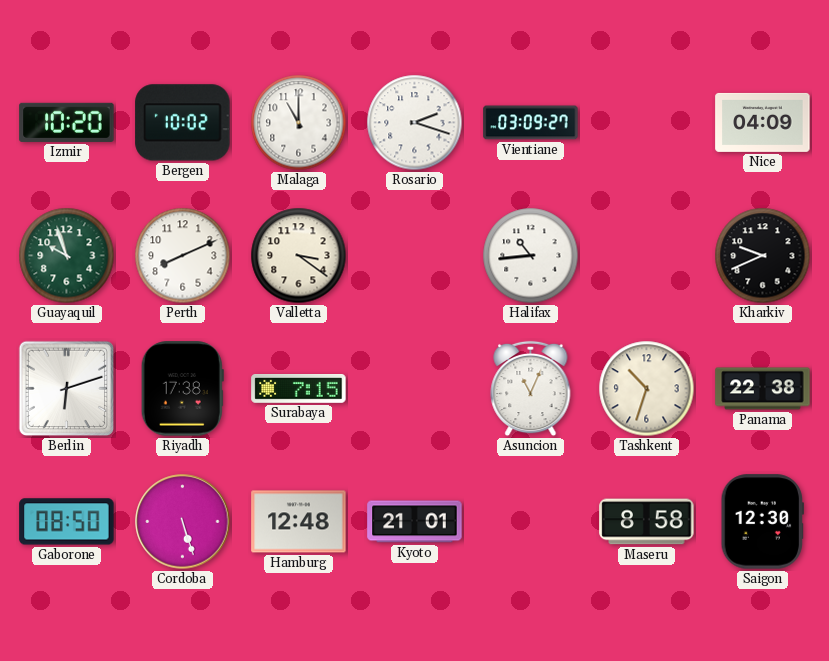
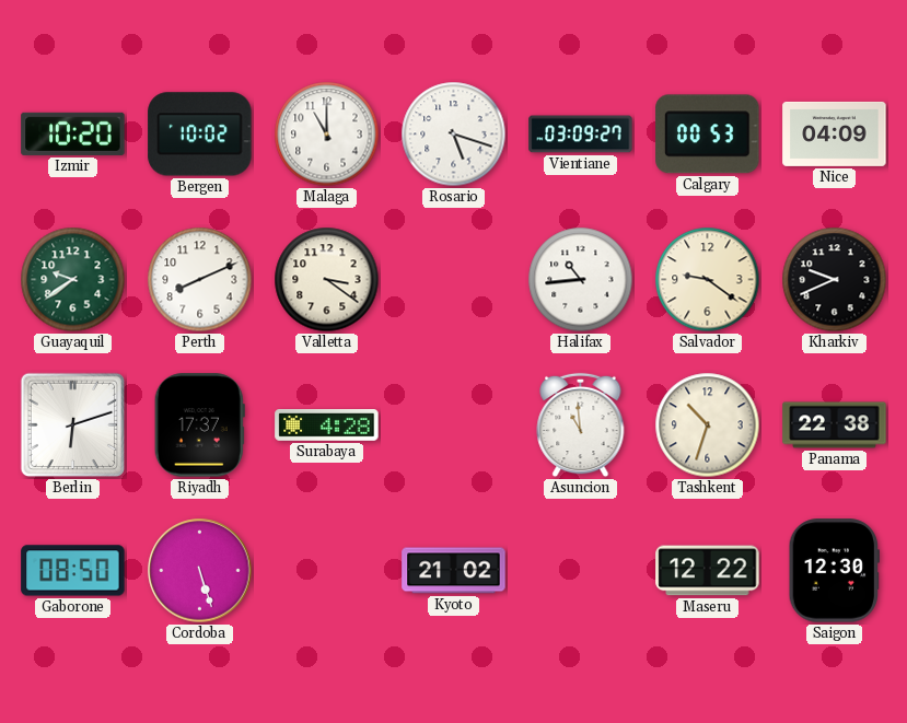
Rosario: 2:18 -> 5:18
Calgary: none -> 00:53
Guayaquil: 9:57 -> 9:39
Salvador: none -> 9:21
Riyadh: 17:38 -> 17:37
Surabaya: 7:15 -> 4:28
Asuncion: 11:04 -> 10:59
Hamburg: 12:48 -> none
Kyoto: 21:01 -> 21:02
Maseru: 8:58 -> 12:22
